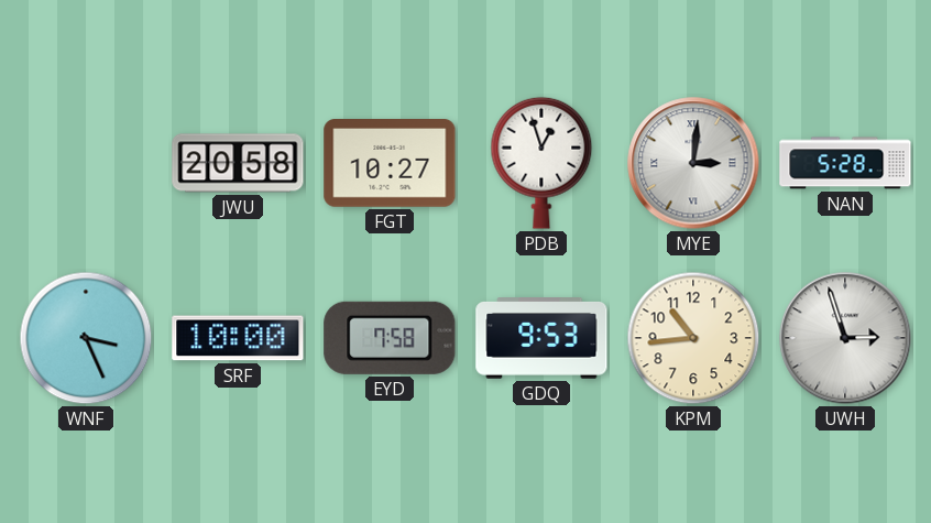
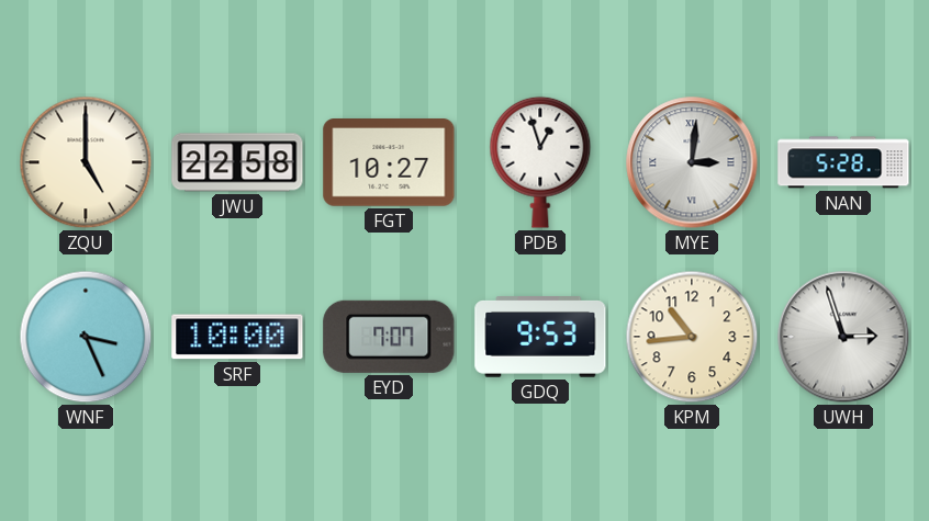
ZQU: none -> 5:00
JWU: 20:58 -> 22:58
EYD: 7:58 -> 7:07
